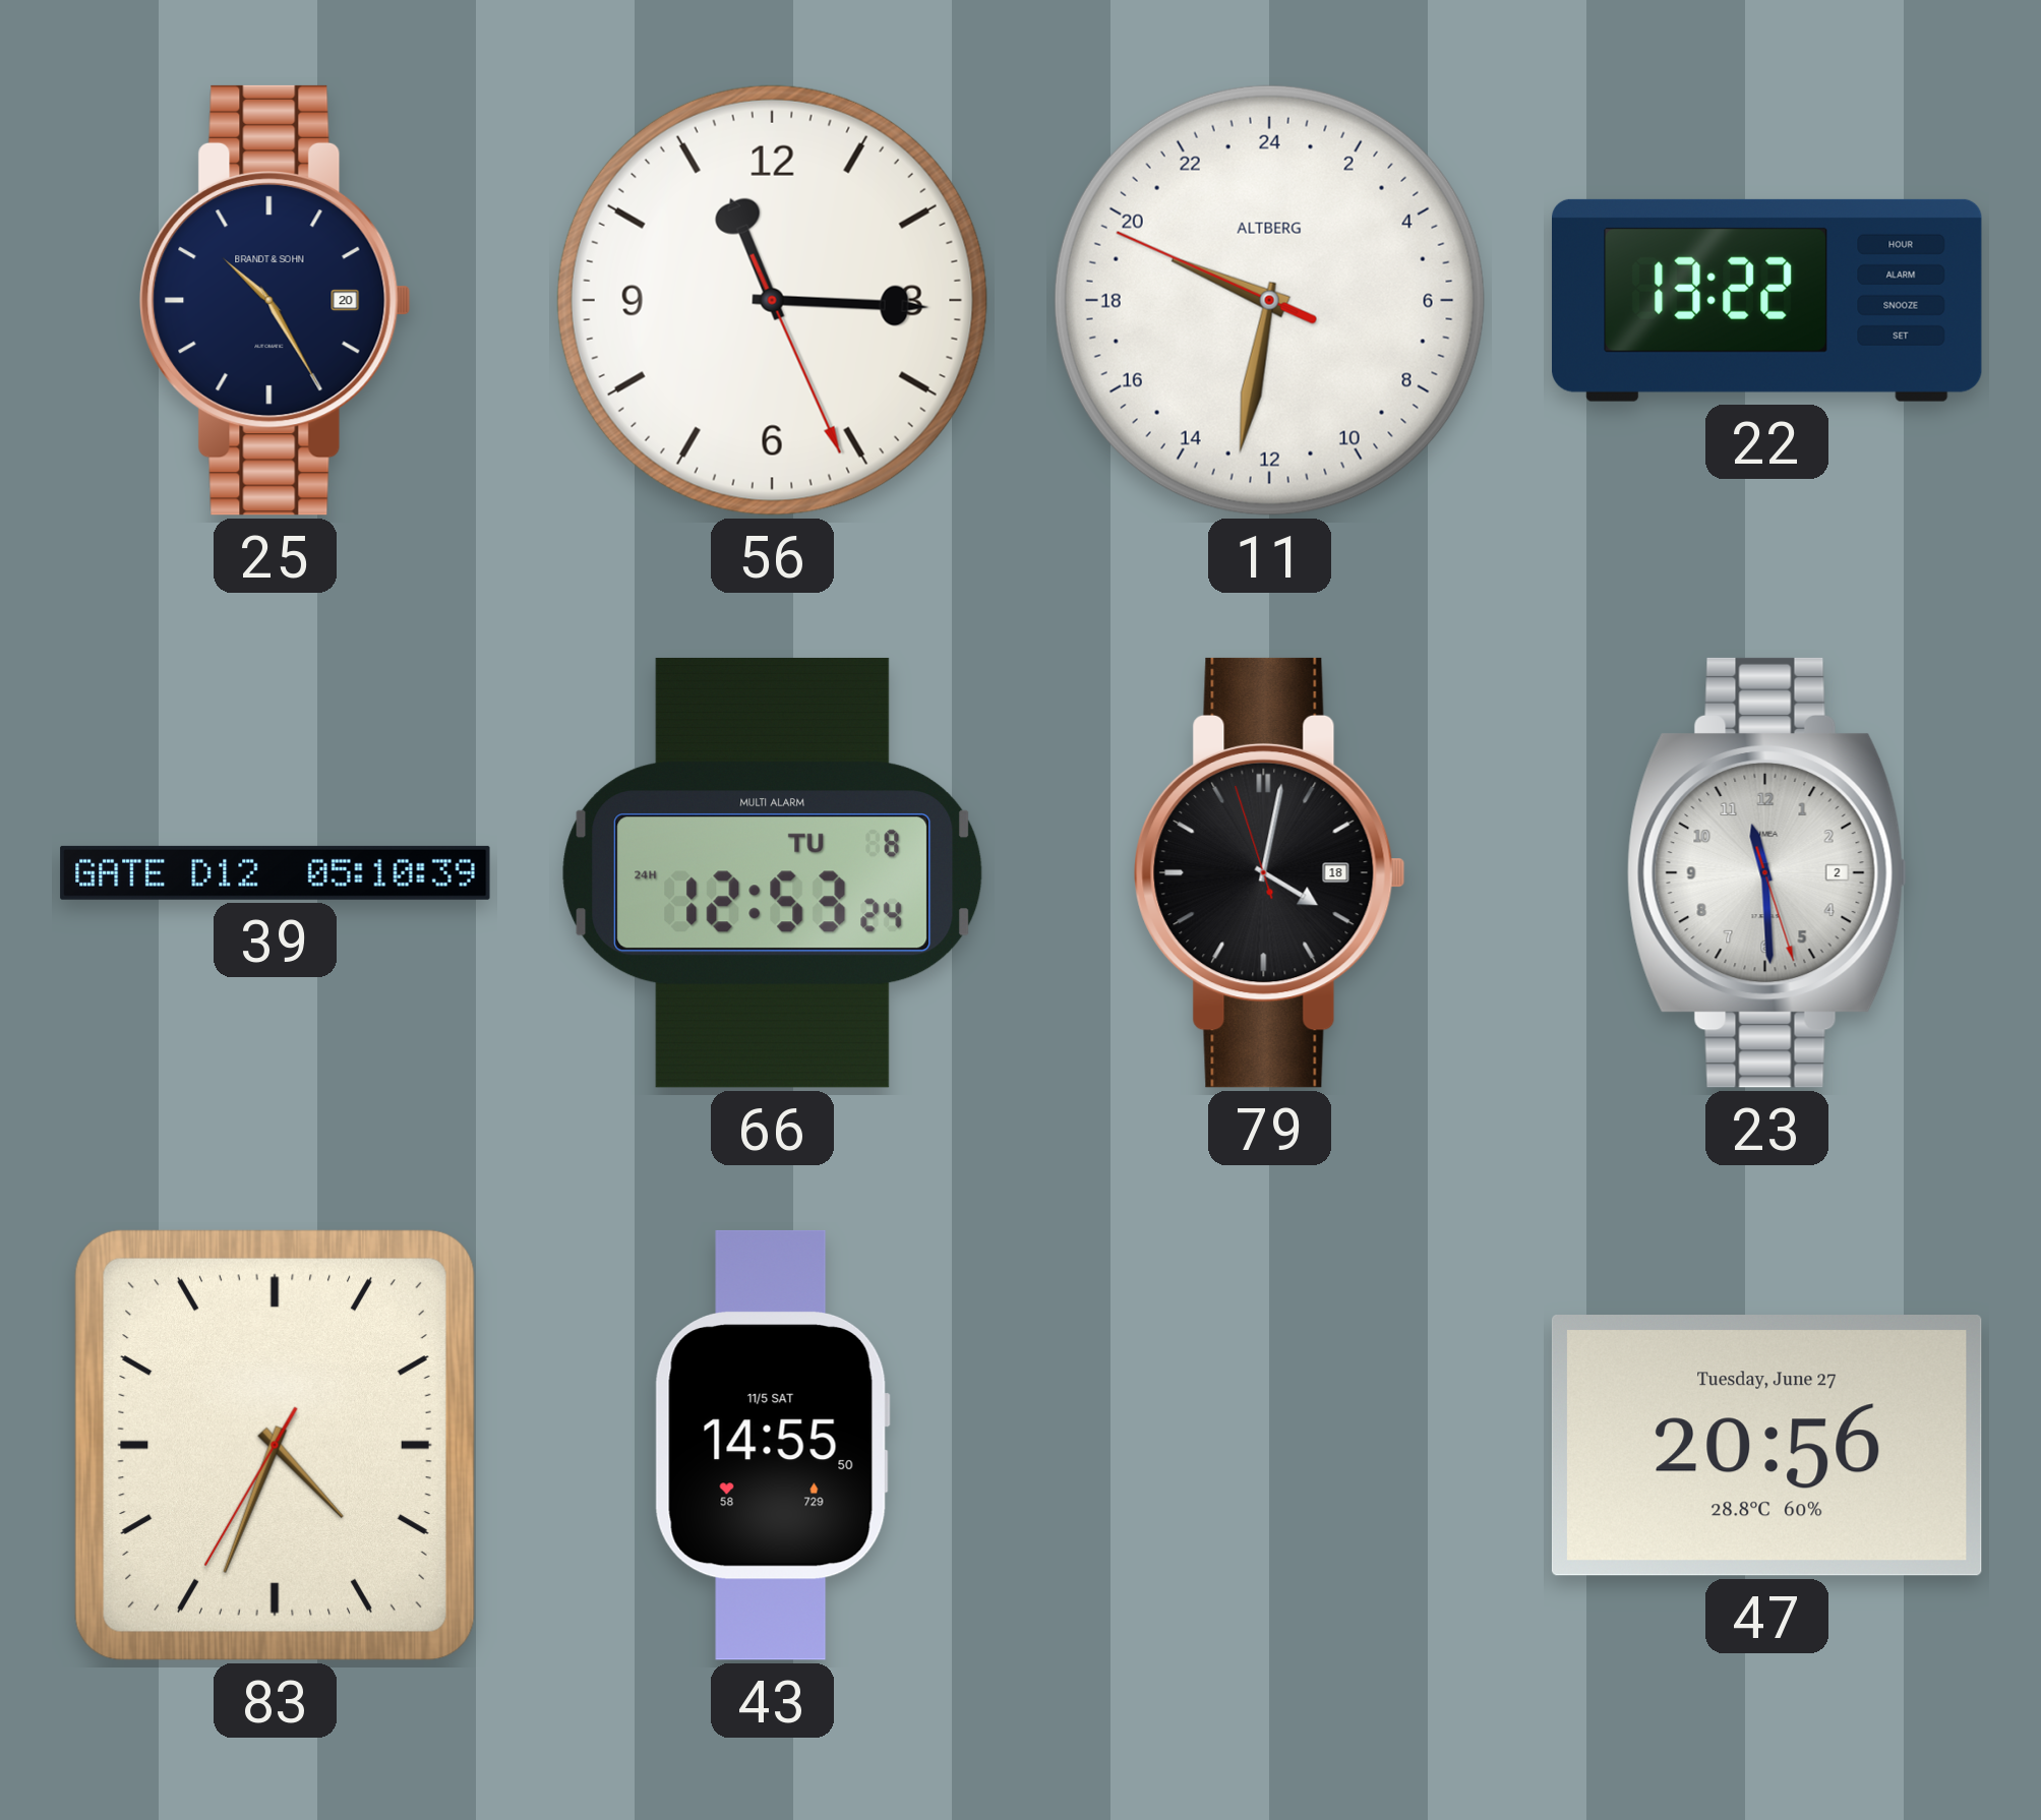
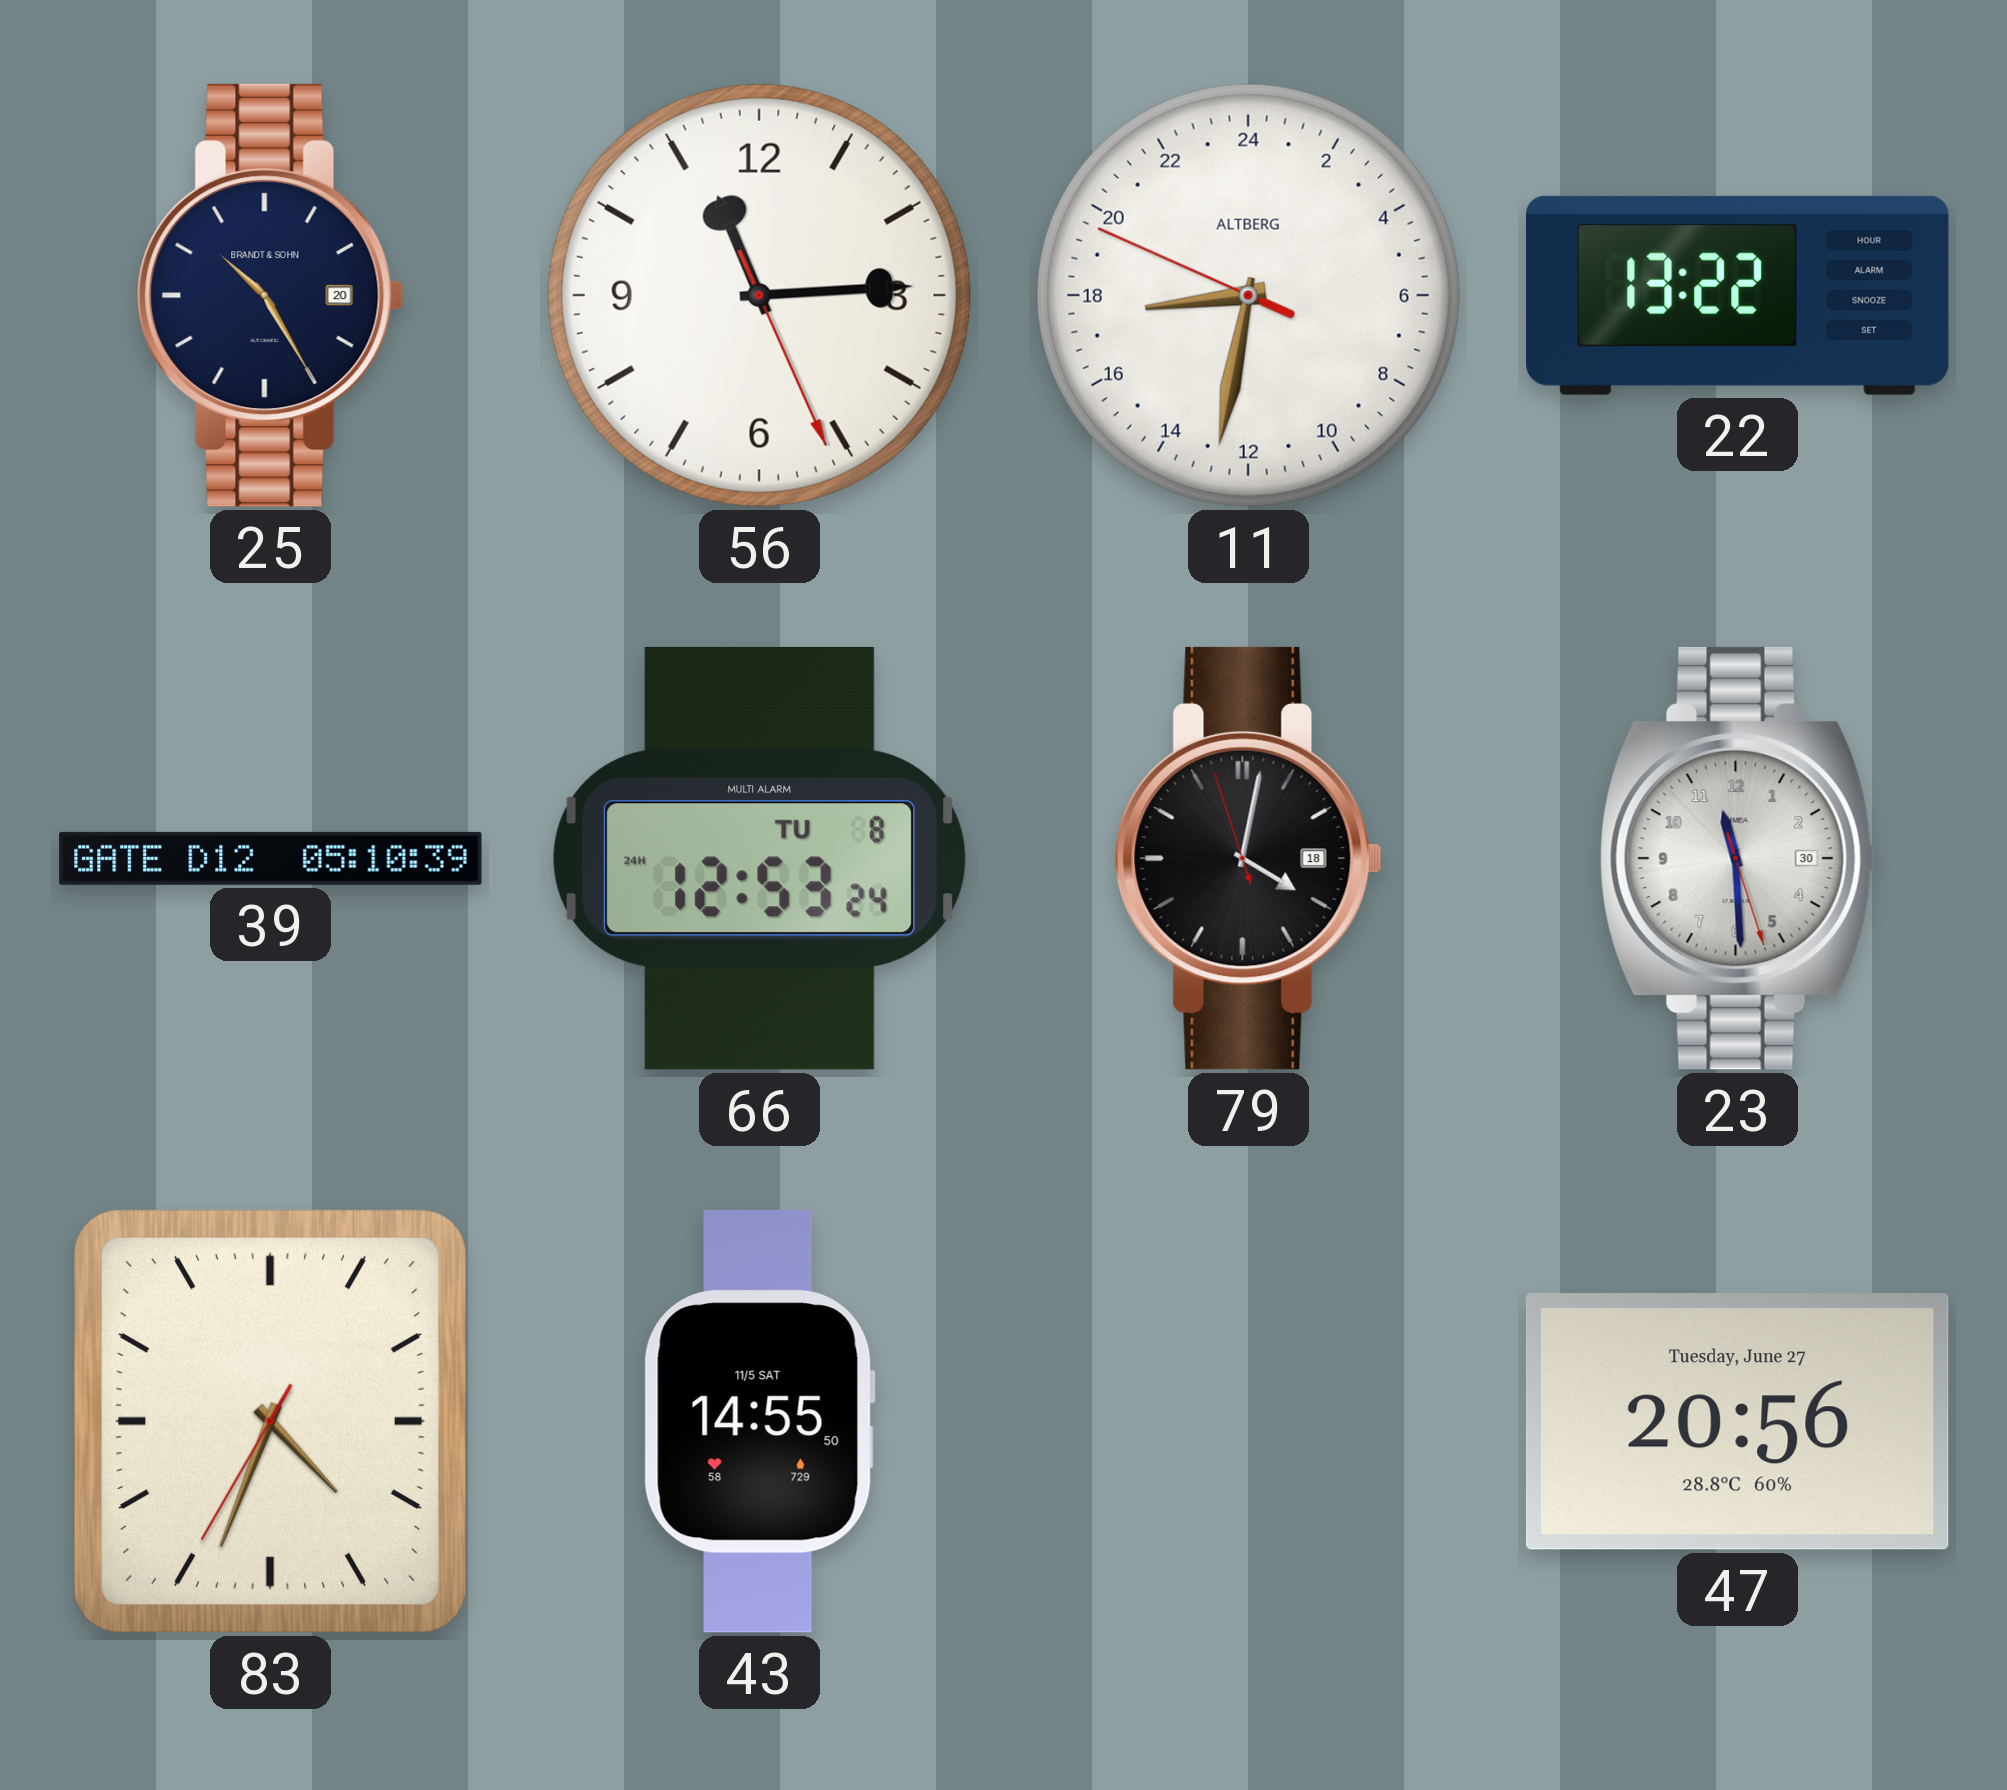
56: 11:15 -> 11:14
11: 19:31 -> 17:31
23 date: 2 -> 30
